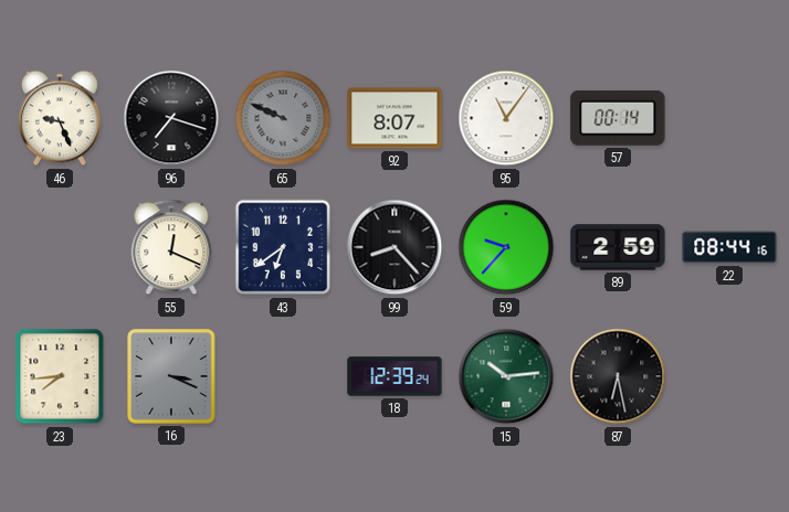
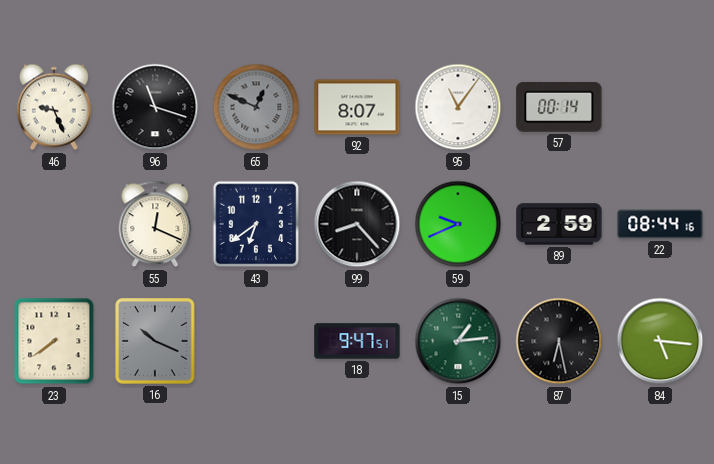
96: 7:18 -> 11:18
65: 9:49 -> 12:49
59: 9:37 -> 9:41
23: 7:44 -> 7:39
16: 3:19 -> 10:19
18: 12:39 -> 9:47
15: 10:14 -> 1:14
84: none -> 5:16
